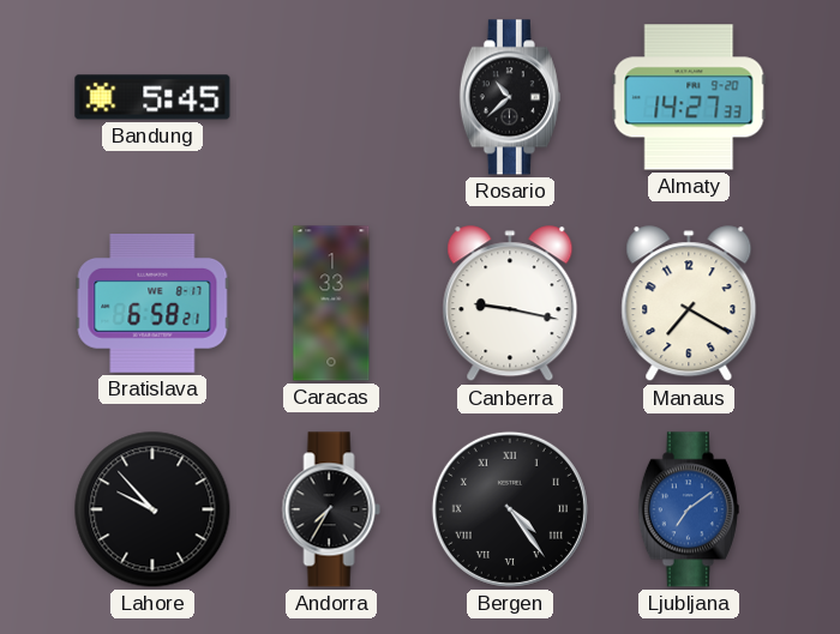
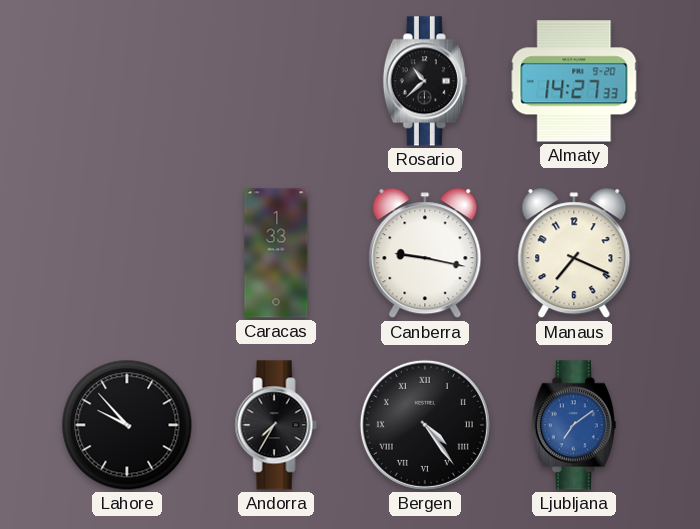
Bandung: 5:45 -> none
Bratislava: 6:58 -> none
Manaus: 7:20 -> 7:19
